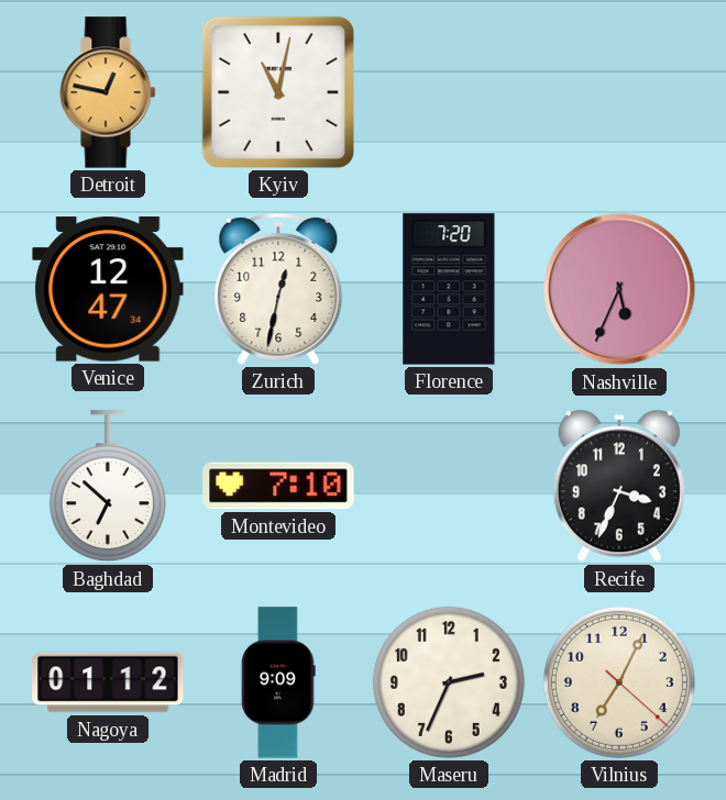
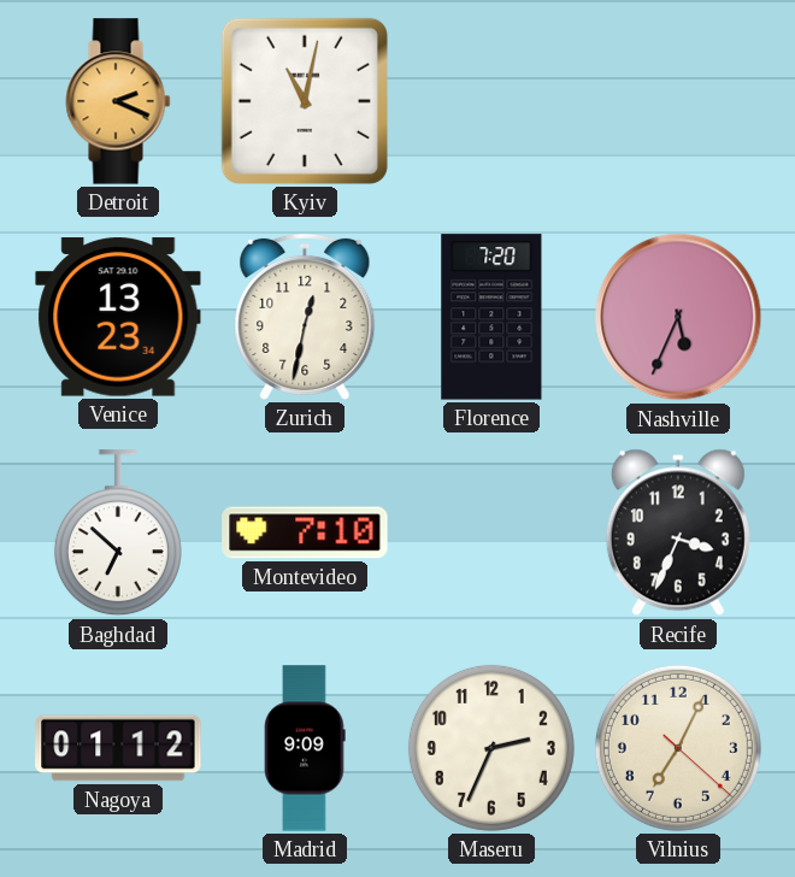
Detroit: 12:47 -> 2:19
Venice: 12:47 -> 13:23
